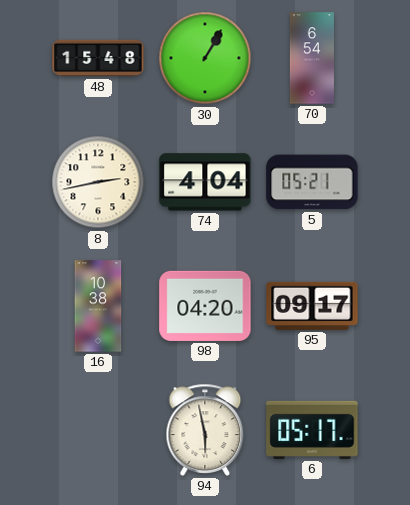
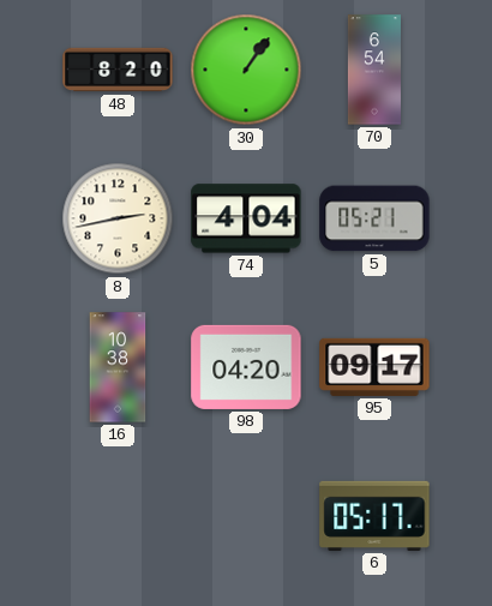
48: 15:48 -> 8:20
30: 1:05 -> 1:06
94: 5:58 -> none
